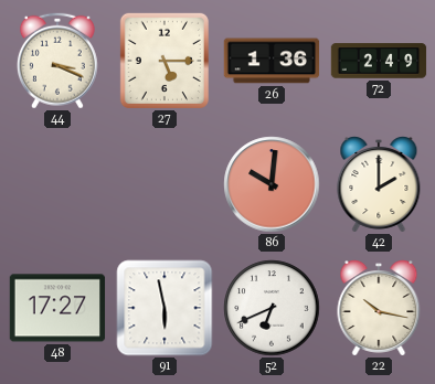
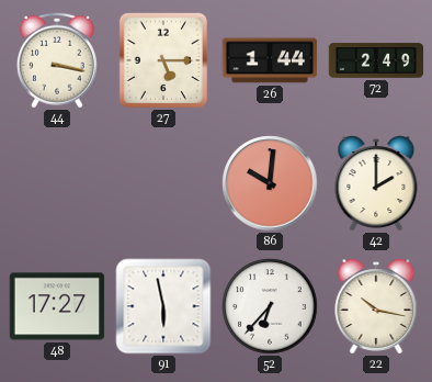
44: 3:19 -> 3:17
26: 1:36 -> 1:44
52: 6:41 -> 6:37
